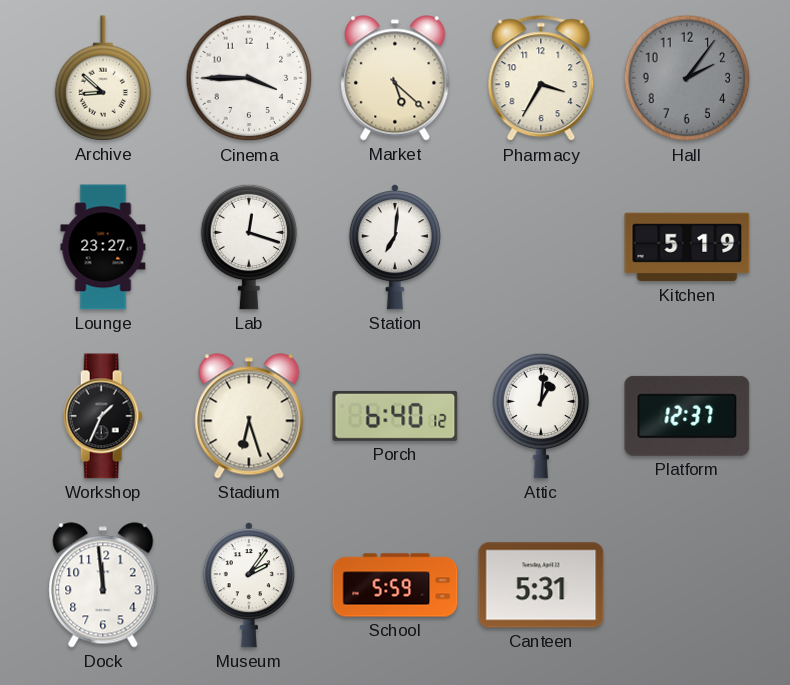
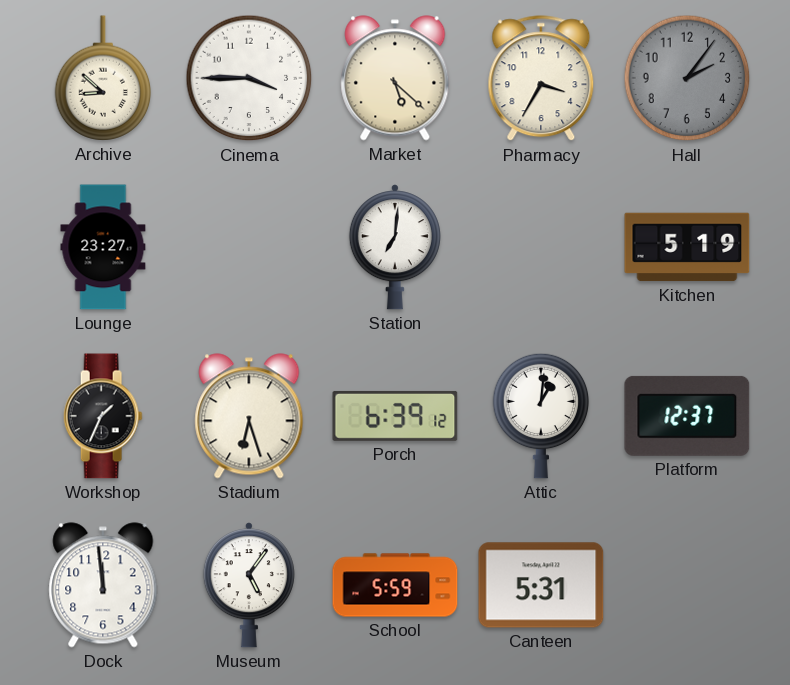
Lab: 12:18 -> none
Porch: 6:40 -> 6:39
Museum: 2:06 -> 5:06
